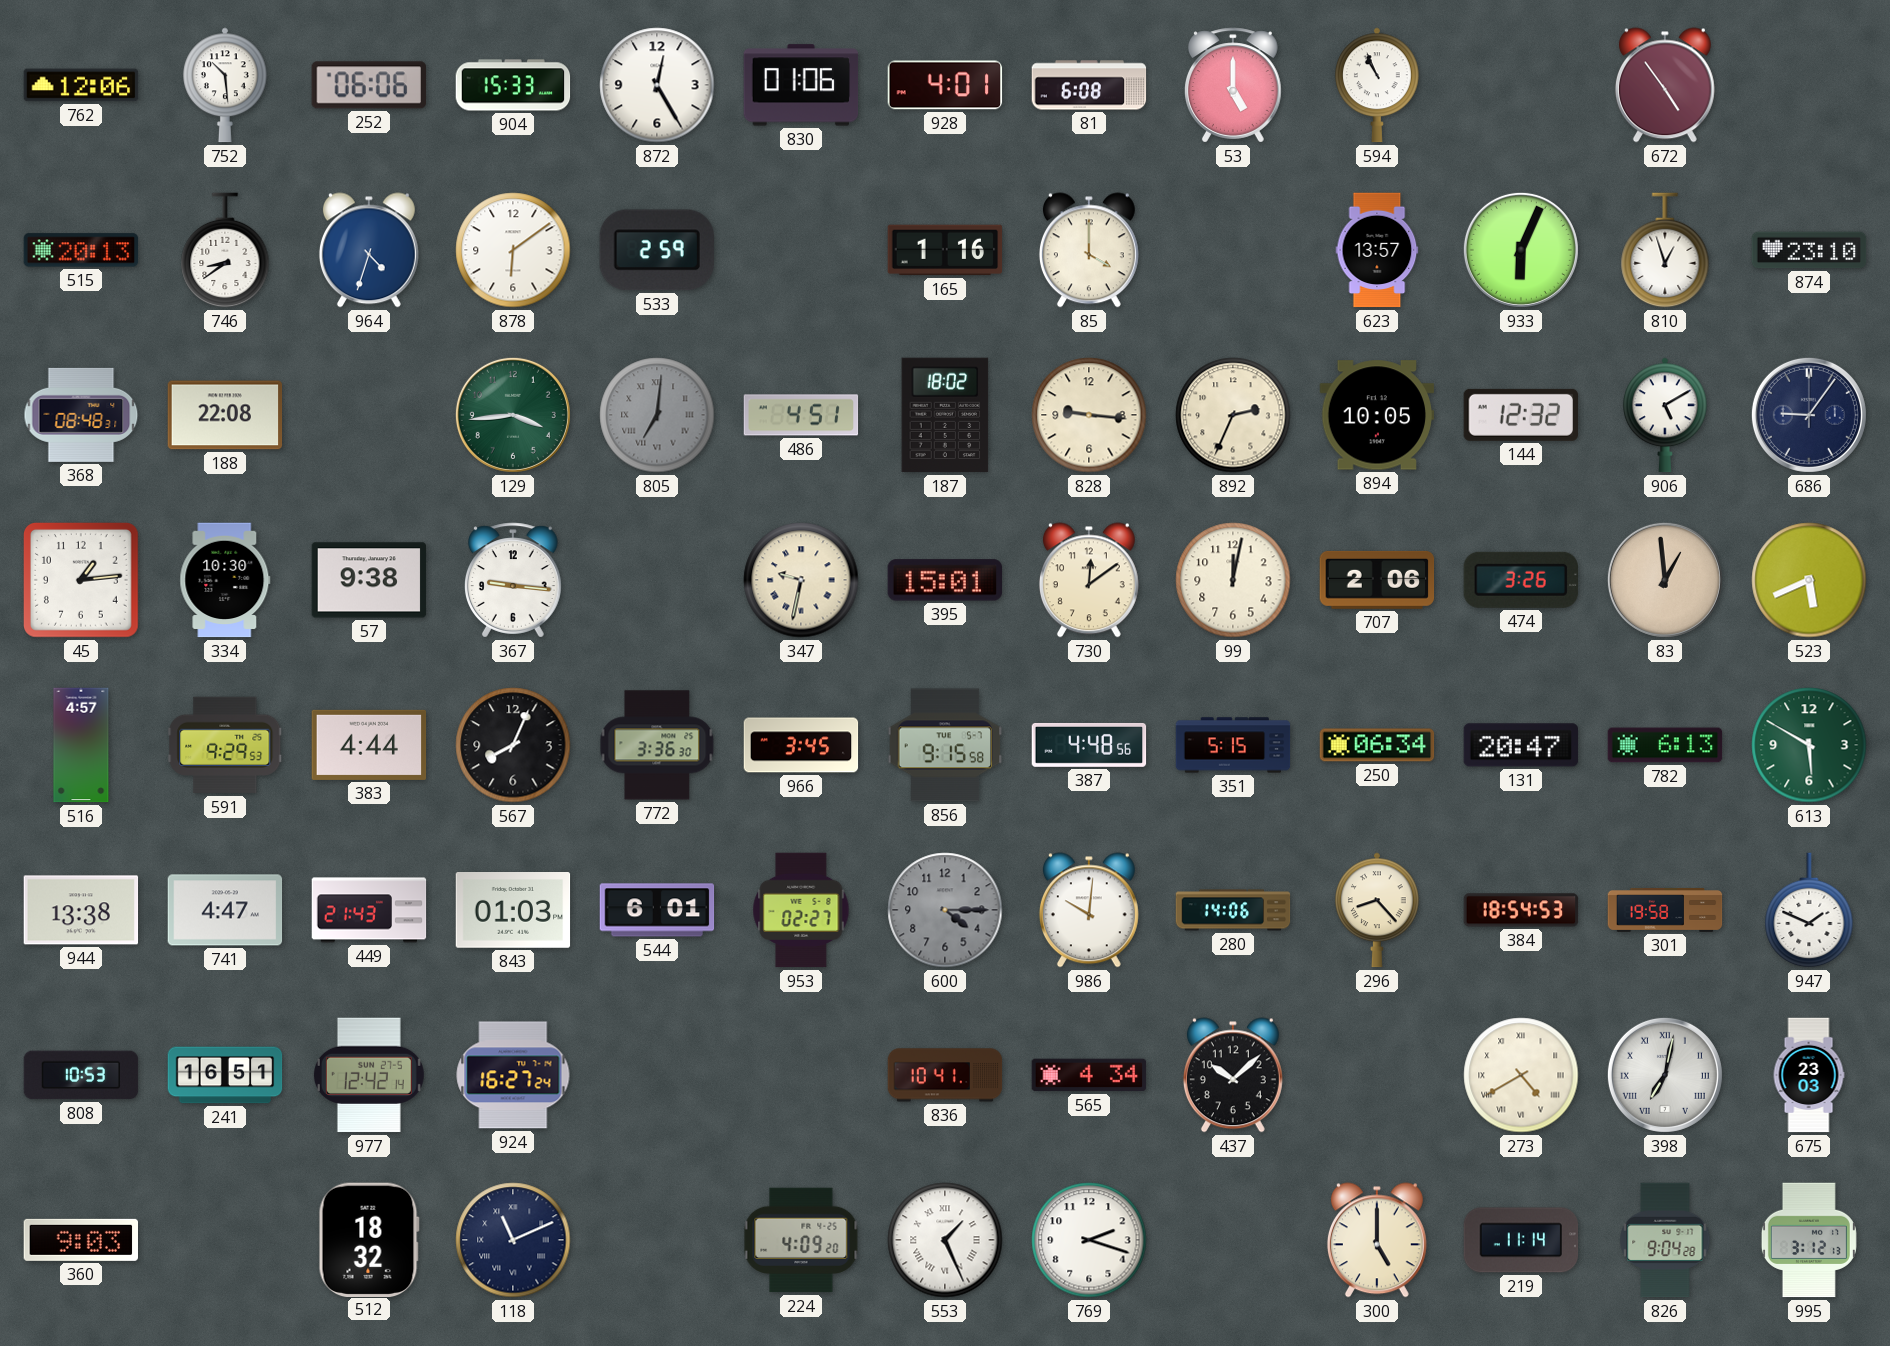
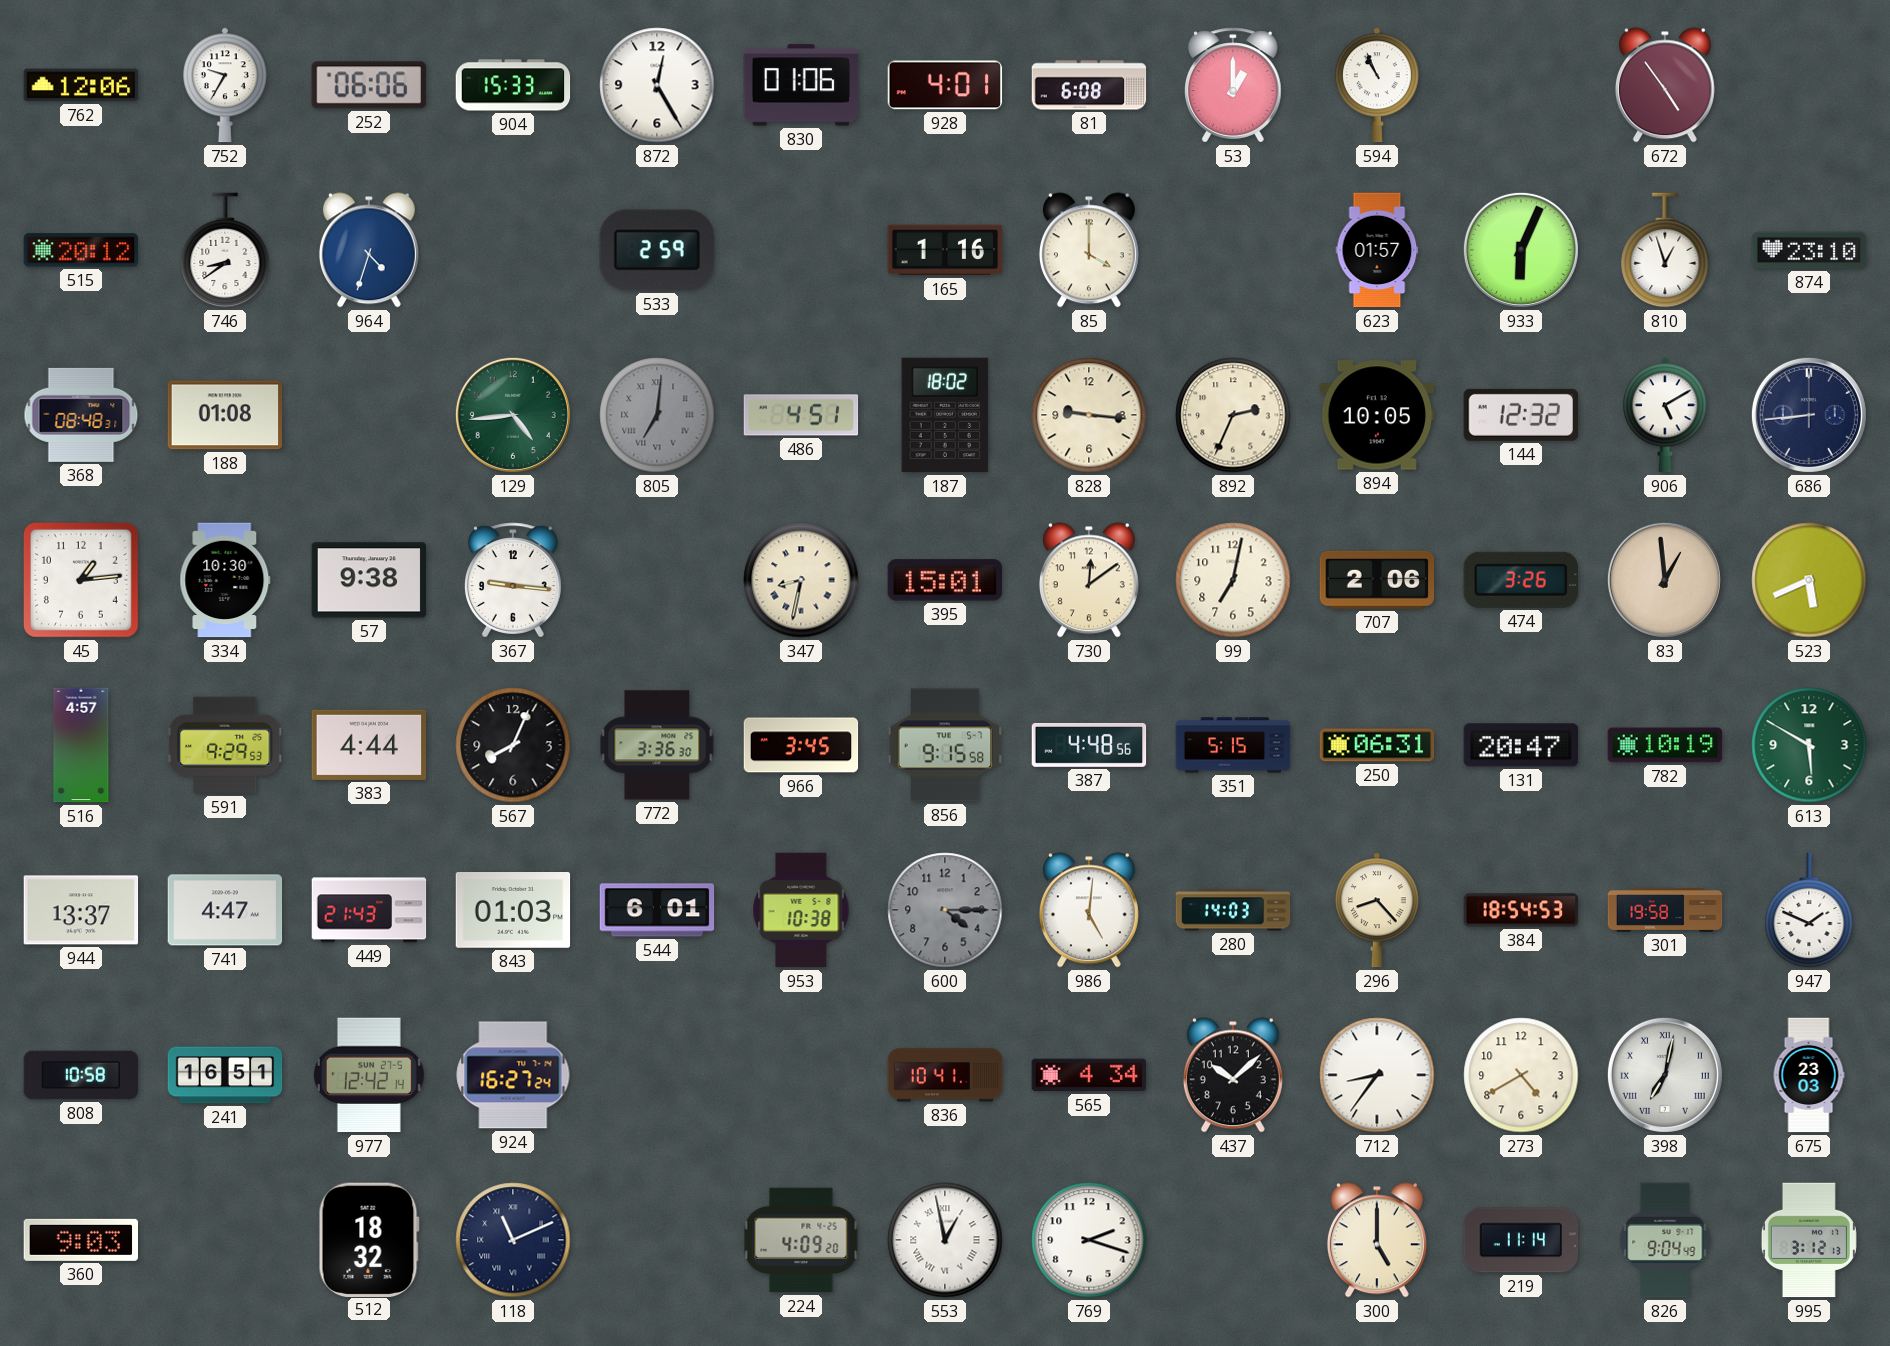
752: 10:29 -> 9:35
53: 5:00 -> 1:00
515: 20:13 -> 20:12
878: 6:09 -> none
623: 13:57 -> 01:57
188: 22:08 -> 01:08
129: 3:44 -> 4:44
686: 9:06 -> 8:44
347: 9:32 -> 8:32
99: 12:02 -> 7:02
250: 06:34 -> 06:31
782: 6:13 -> 10:19
944: 13:38 -> 13:37
953: 02:27 -> 10:38
986: 10:01 -> 5:01
280: 14:06 -> 14:03
808: 10:53 -> 10:58
712: none -> 8:36
273 numerals: Roman -> Arabic
553: 1:26 -> 12:58
826: 9:04:28 -> 9:04:49
